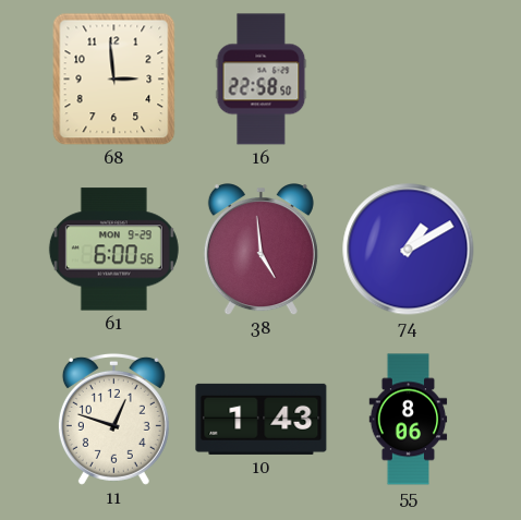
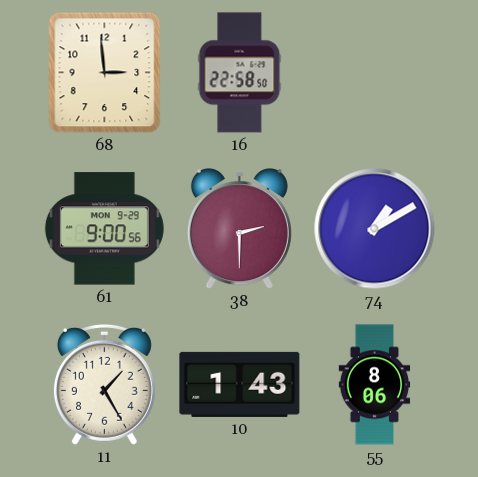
61: 6:00 -> 9:00
38: 4:59 -> 2:30
11: 12:48 -> 1:25
